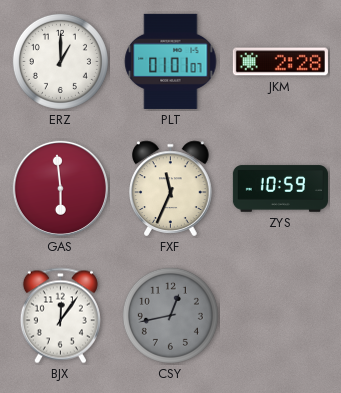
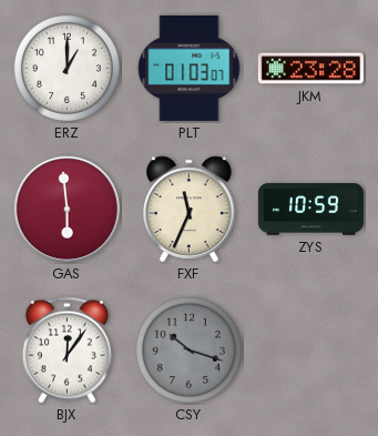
PLT: 01:01 -> 01:03
JKM: 2:28 -> 23:28
CSY: 12:43 -> 10:18
